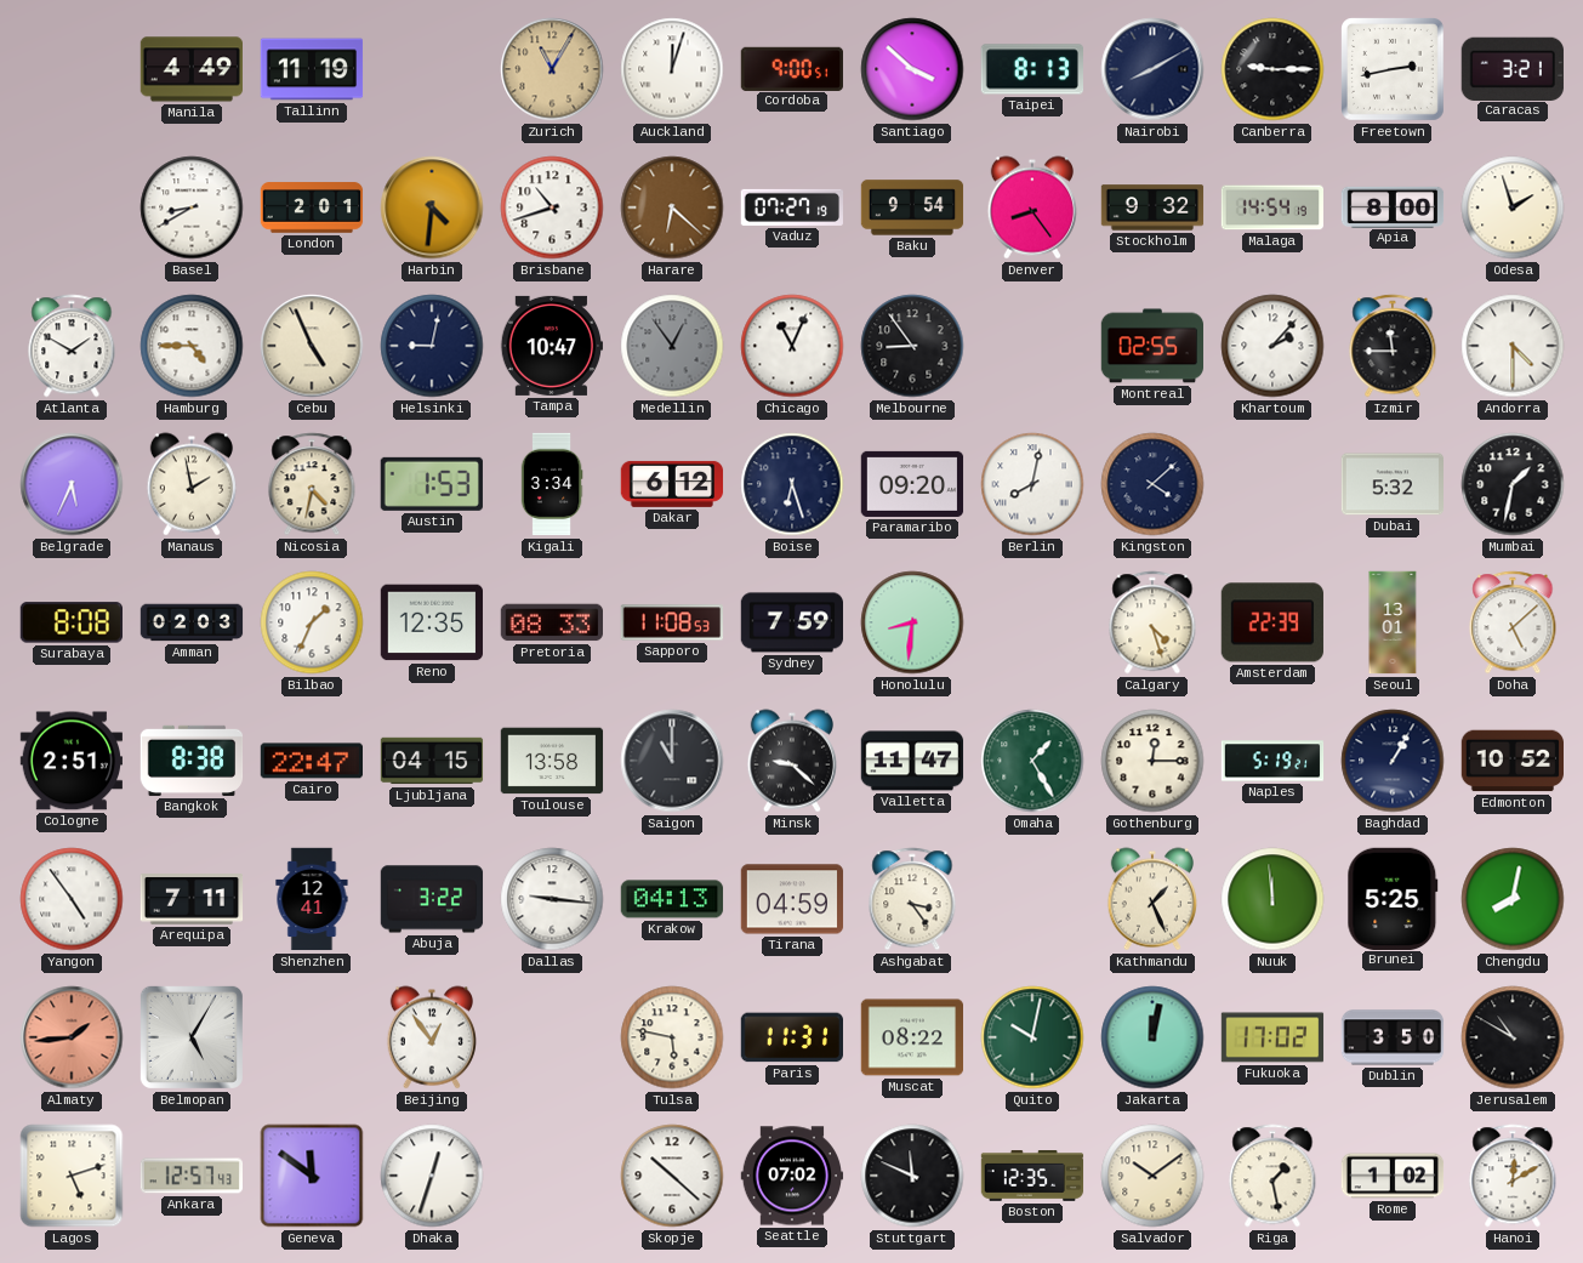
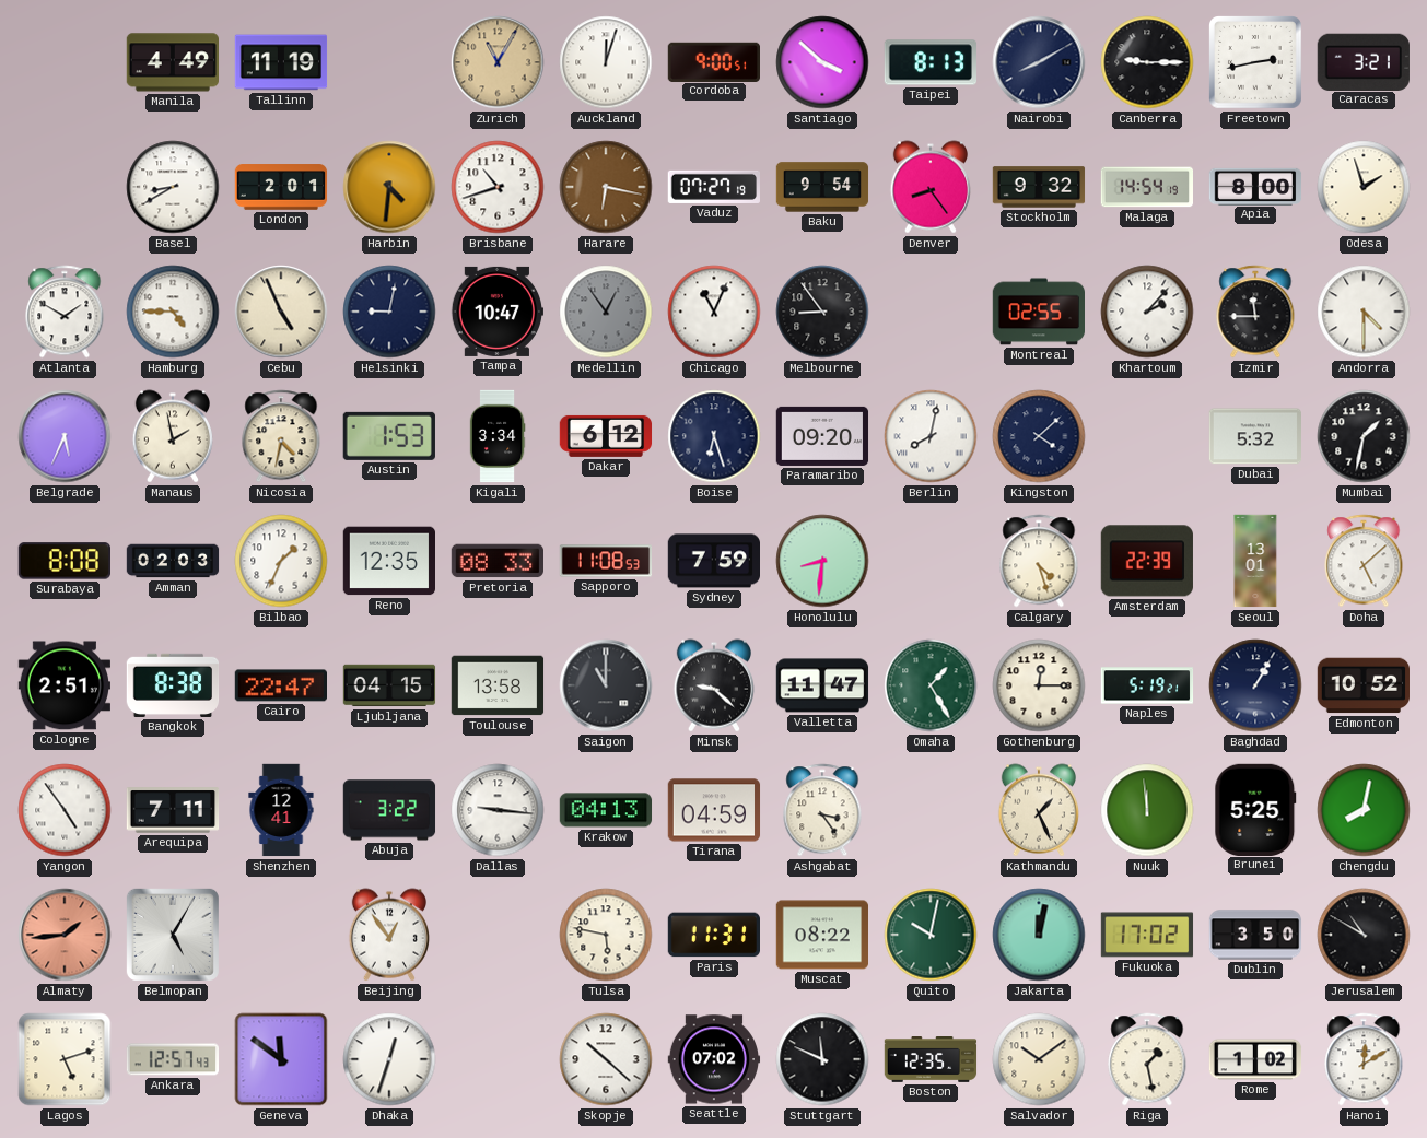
Harare: 6:22 -> 6:17
